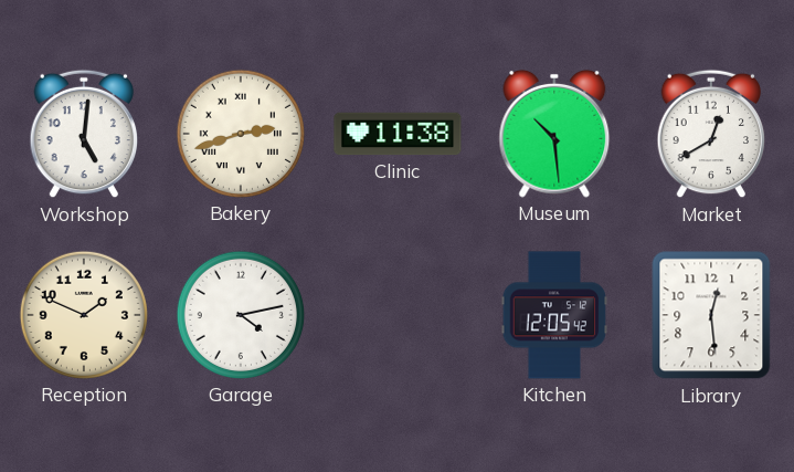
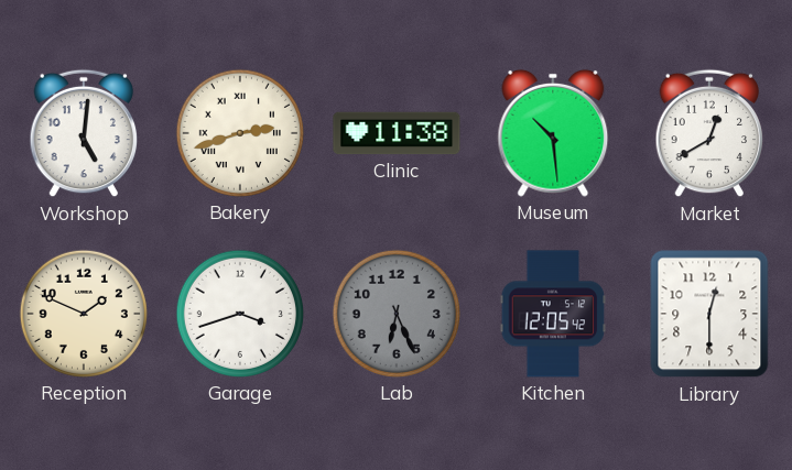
Garage: 4:13 -> 3:42
Lab: none -> 6:26
Library: 12:29 -> 12:30
